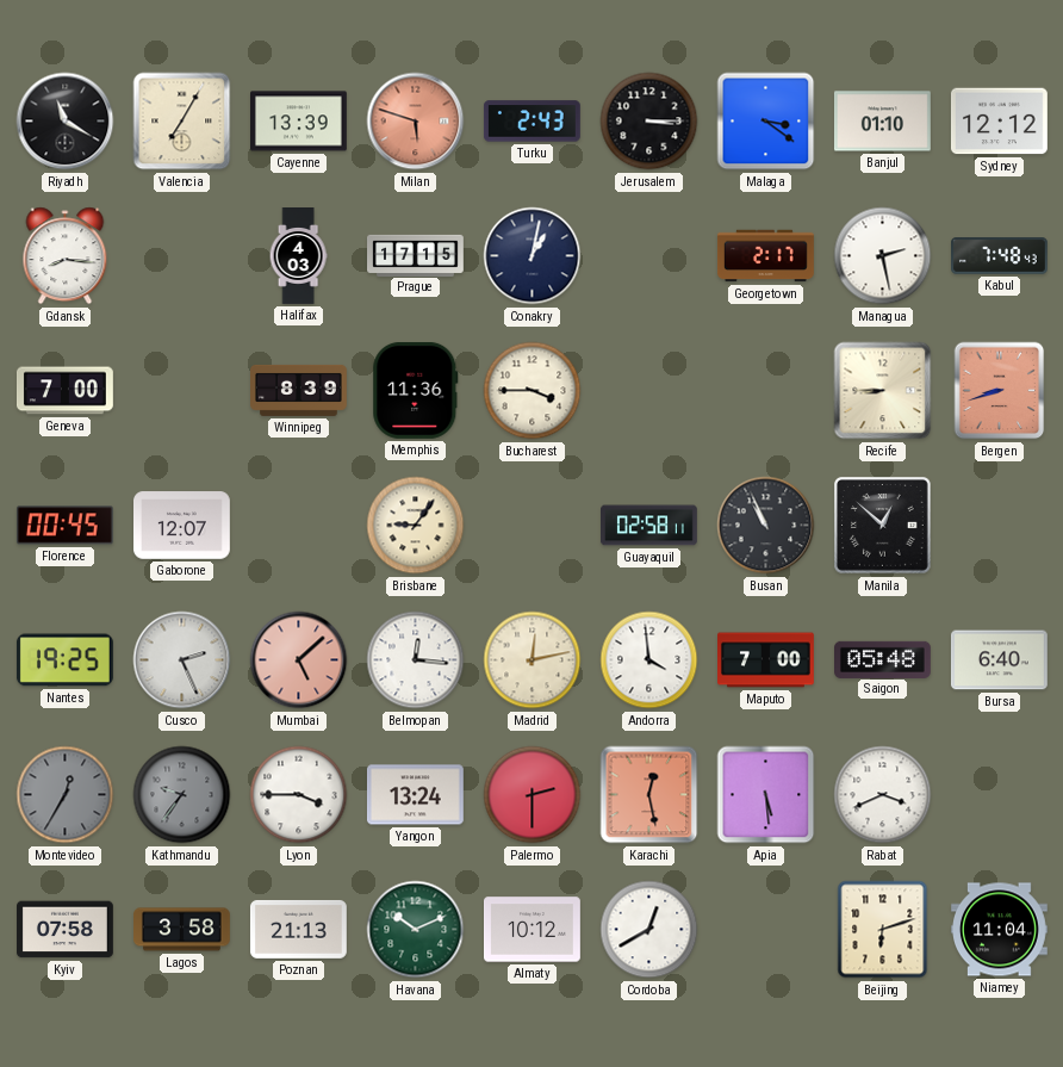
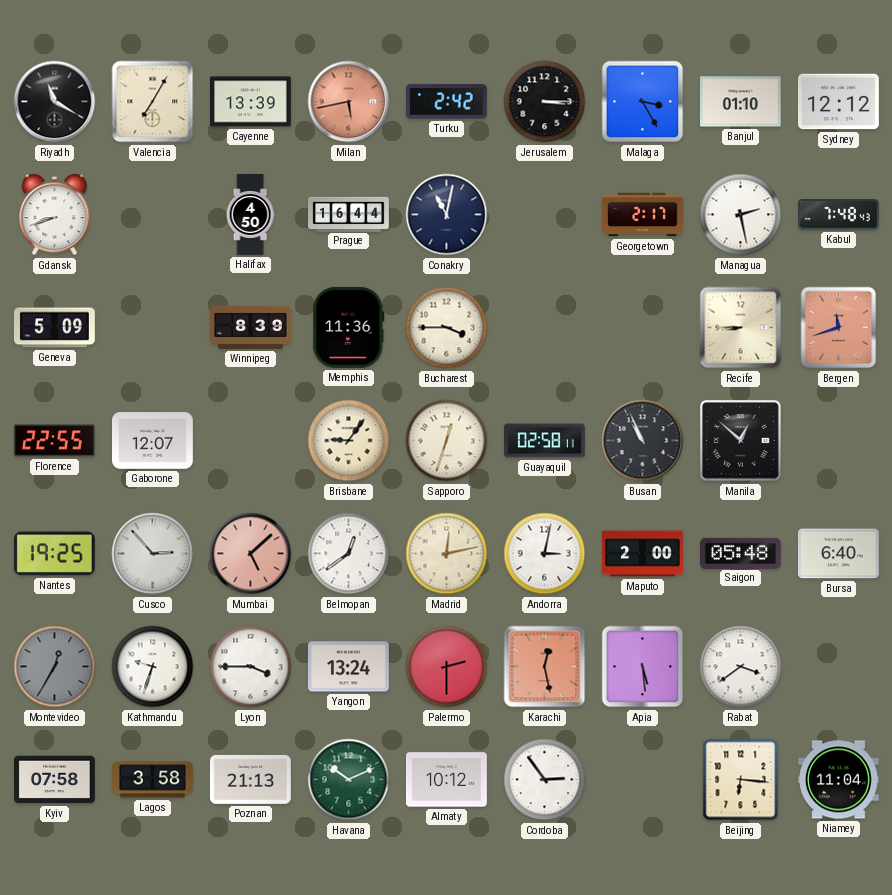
Milan: 5:48 -> 5:43
Turku: 2:43 -> 2:42
Malaga: 3:21 -> 3:25
Gdansk: 8:16 -> 8:42
Halifax: 4:03 -> 4:50
Prague: 17:15 -> 16:44
Conakry: 1:02 -> 11:02
Geneva: 7:00 -> 5:09
Bergen: 8:42 -> 11:42
Florence: 00:45 -> 22:55
Sapporo: none -> 12:33
Cusco: 2:26 -> 2:53
Belmopan: 12:16 -> 12:39
Andorra: 3:59 -> 3:02
Maputo: 7:00 -> 2:00
Kathmandu: 9:36 -> 9:33
Kathmandu dial: grey -> white
Rabat: 3:41 -> 3:39
Cordoba: 12:40 -> 2:54
Beijing: 6:12 -> 6:16
